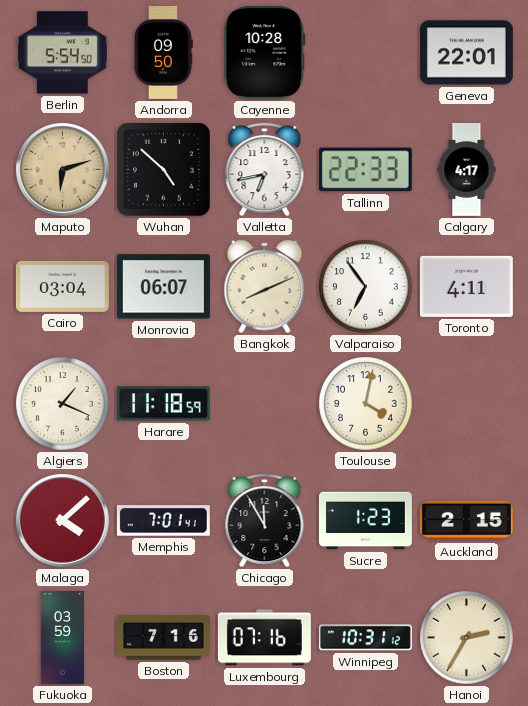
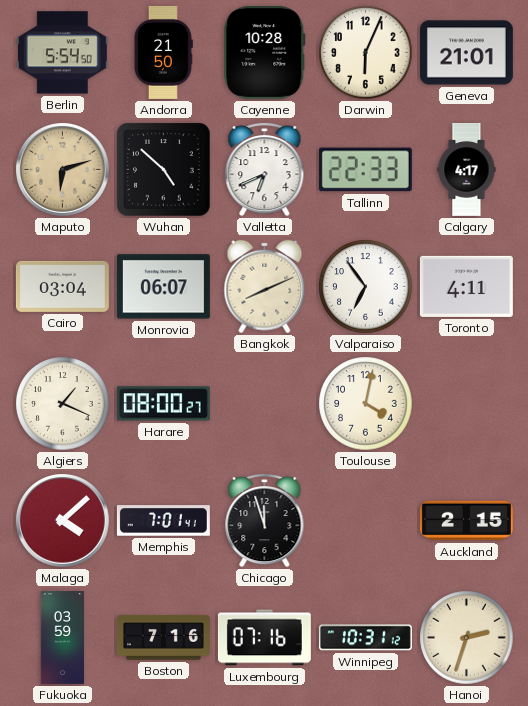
Andorra: 09:50 -> 21:50
Darwin: none -> 6:04
Geneva: 22:01 -> 21:01
Valletta: 6:43 -> 6:41
Harare: 11:18 -> 08:00
Chicago: 11:55 -> 11:57
Sucre: 1:23 -> none
Hanoi: 2:35 -> 2:33
